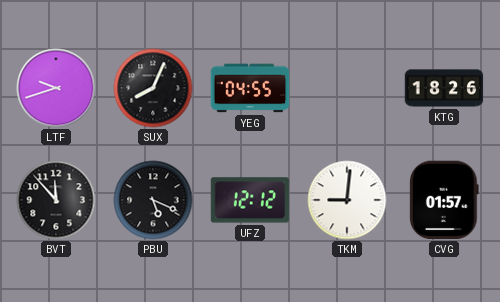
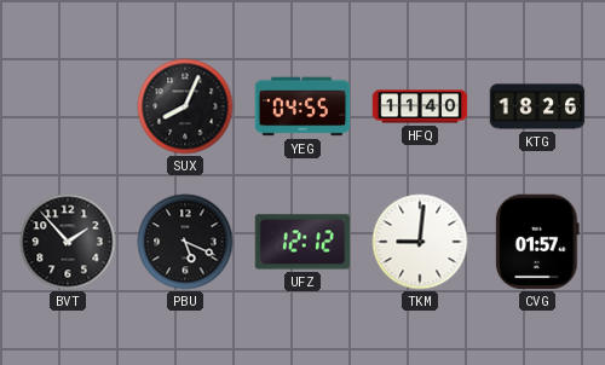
LTF: 9:42 -> none
HFQ: none -> 11:40
BVT: 11:53 -> 1:53
